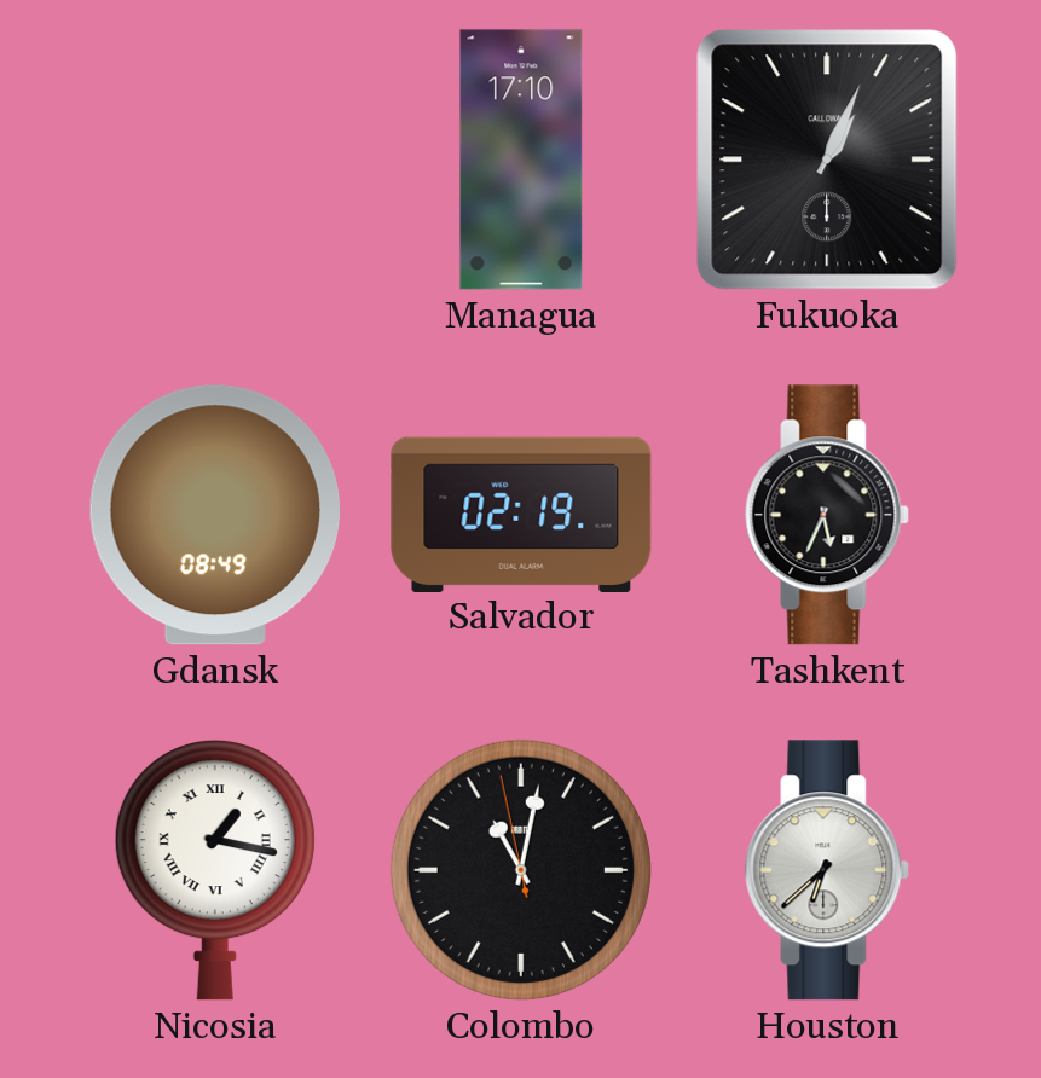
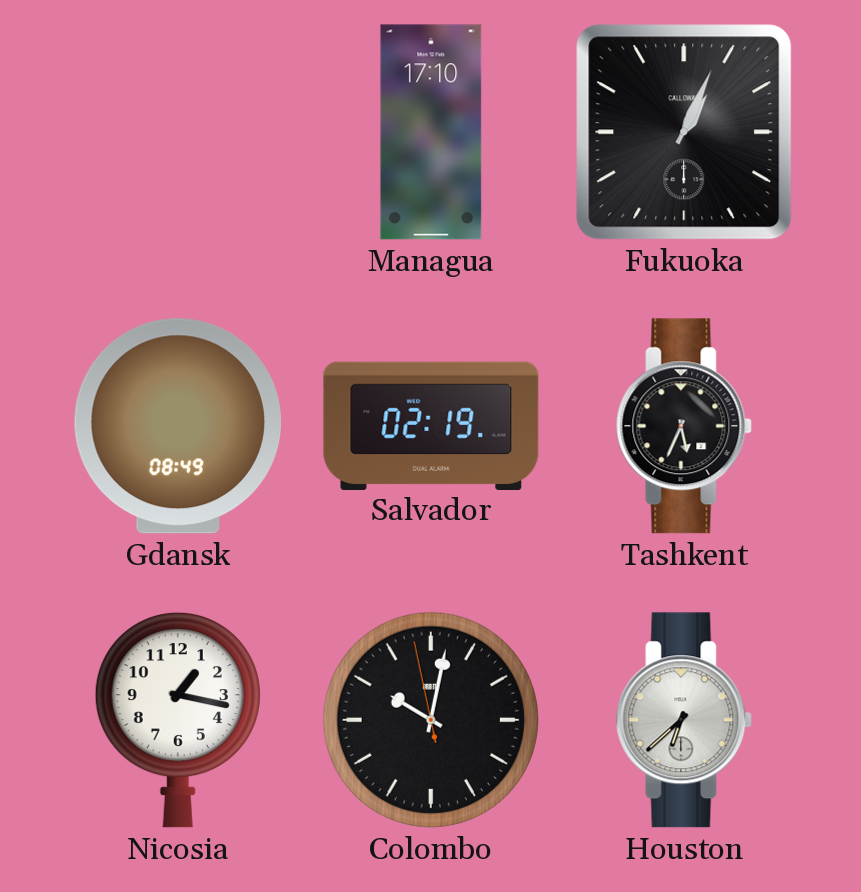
Nicosia numerals: Roman -> Arabic
Colombo: 11:01 -> 10:01
